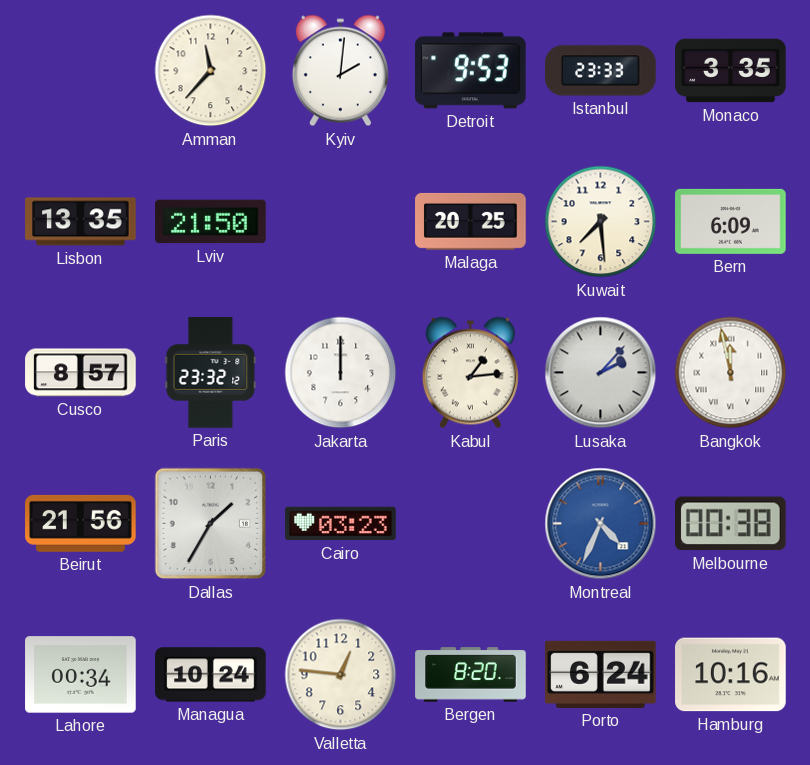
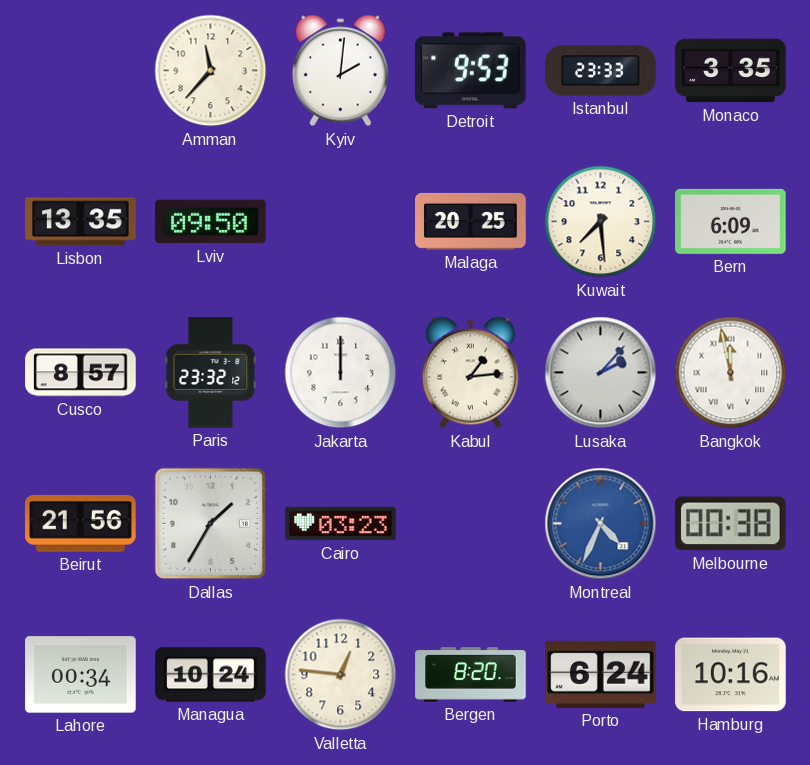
Lviv: 21:50 -> 09:50
